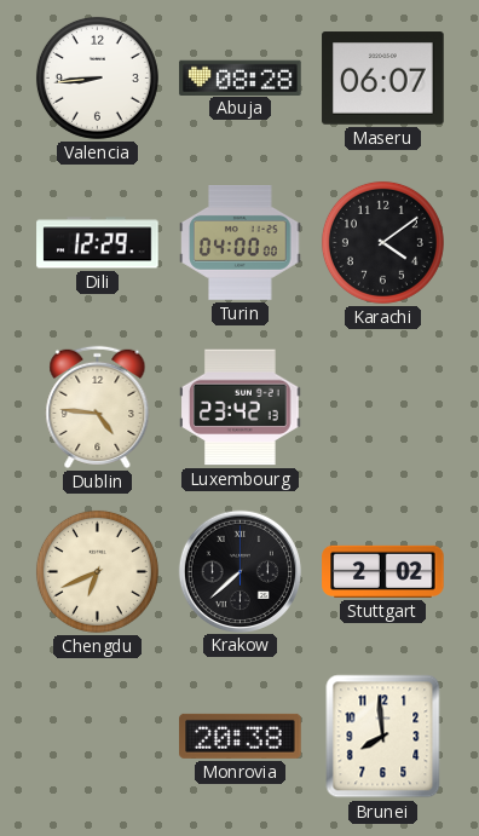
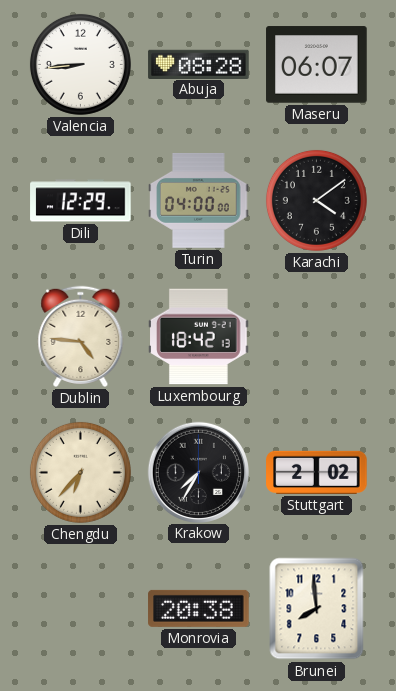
Luxembourg: 23:42 -> 18:42
Chengdu: 6:41 -> 6:37
Krakow: 7:38 -> 7:35
